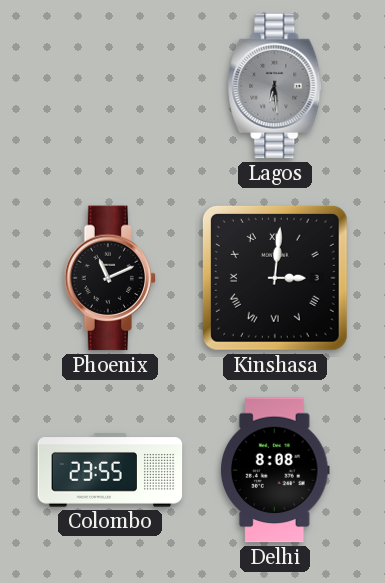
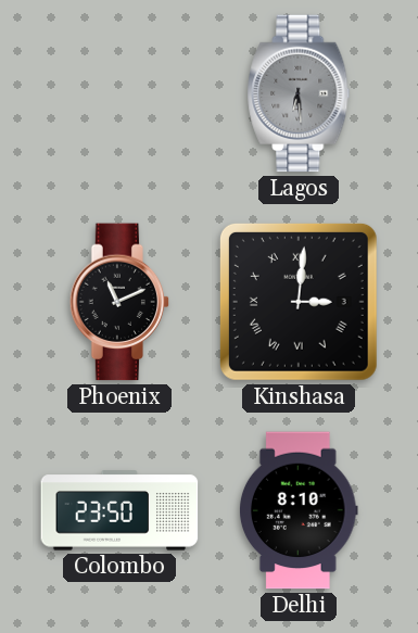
Colombo: 23:55 -> 23:50
Delhi: 8:08 -> 8:10
